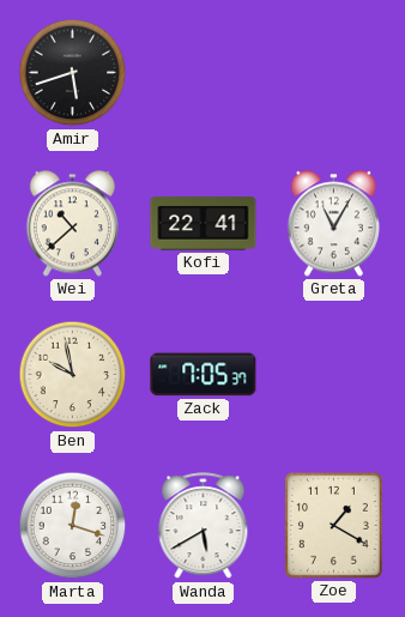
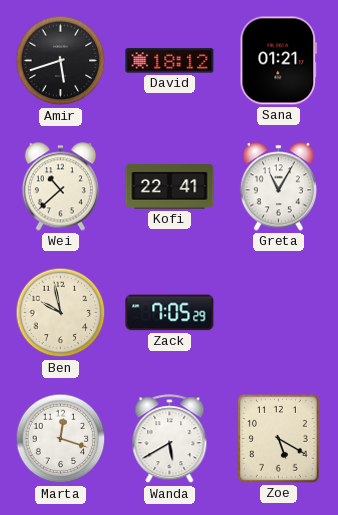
David: none -> 18:12
Sana: none -> 01:21
Zack: 7:05:37 -> 7:05:29
Zoe: 1:20 -> 5:20
